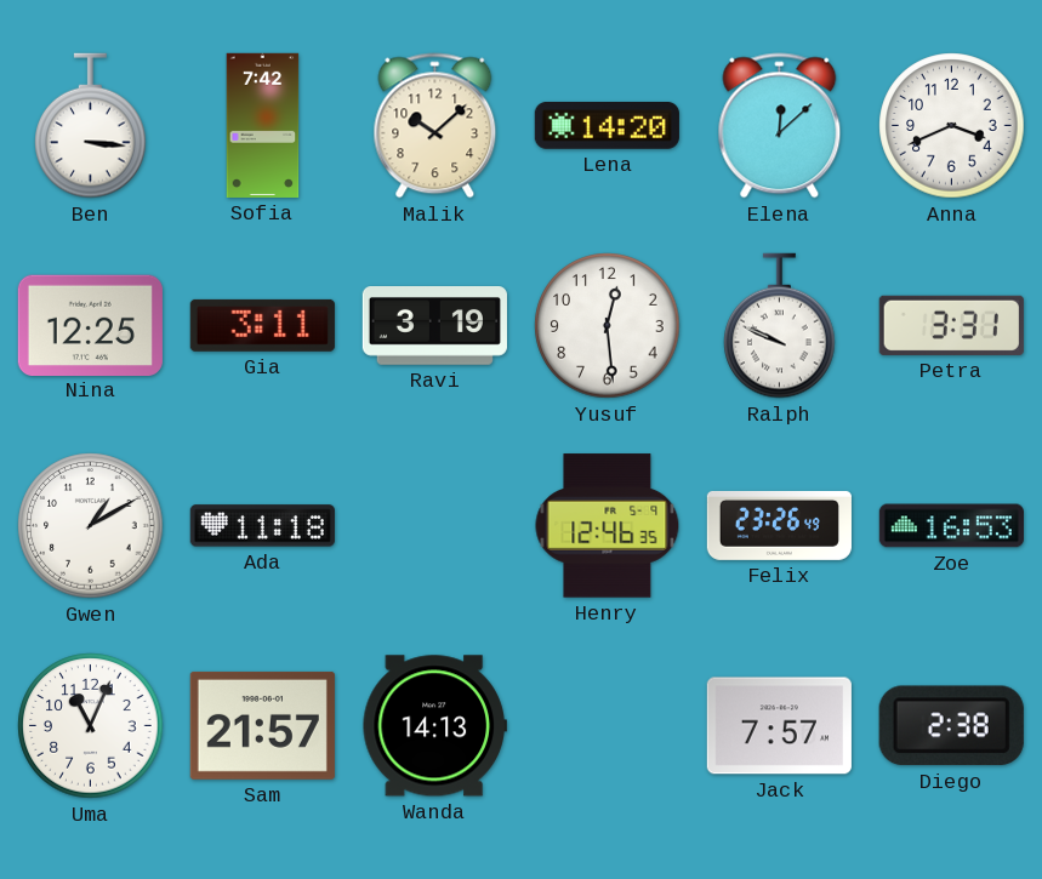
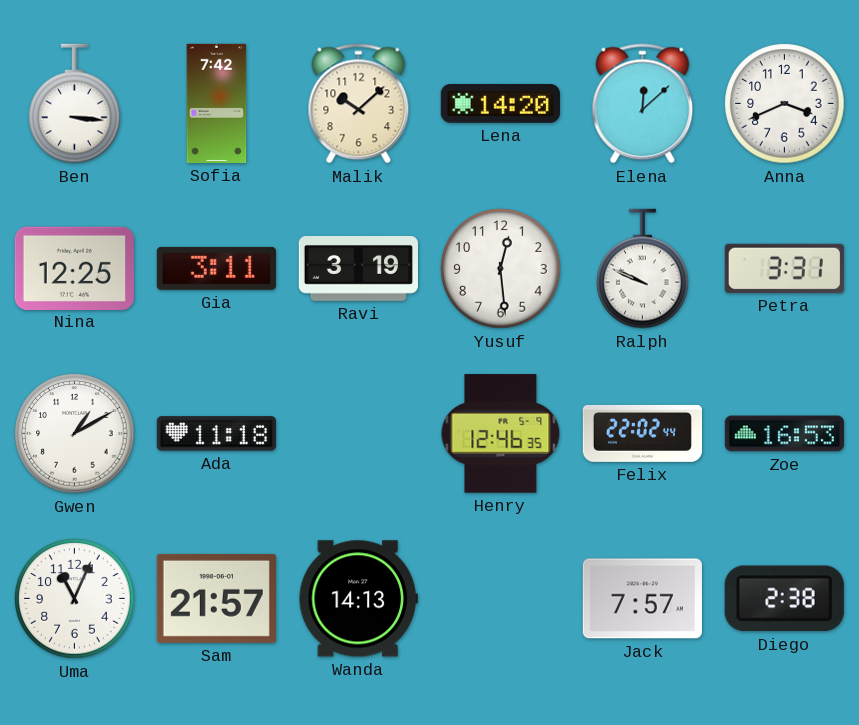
Felix: 23:26 -> 22:02
